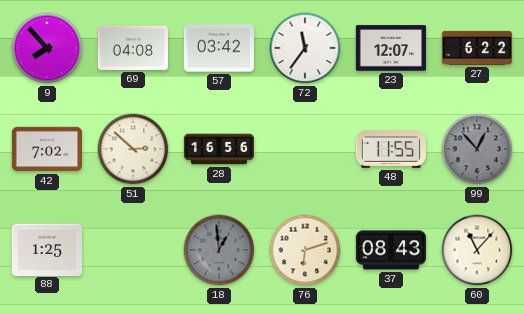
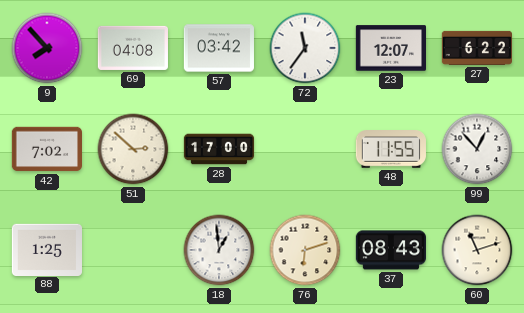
28: 16:56 -> 17:00
99 dial: grey -> white
18 dial: grey -> white
60: 11:07 -> 11:12
